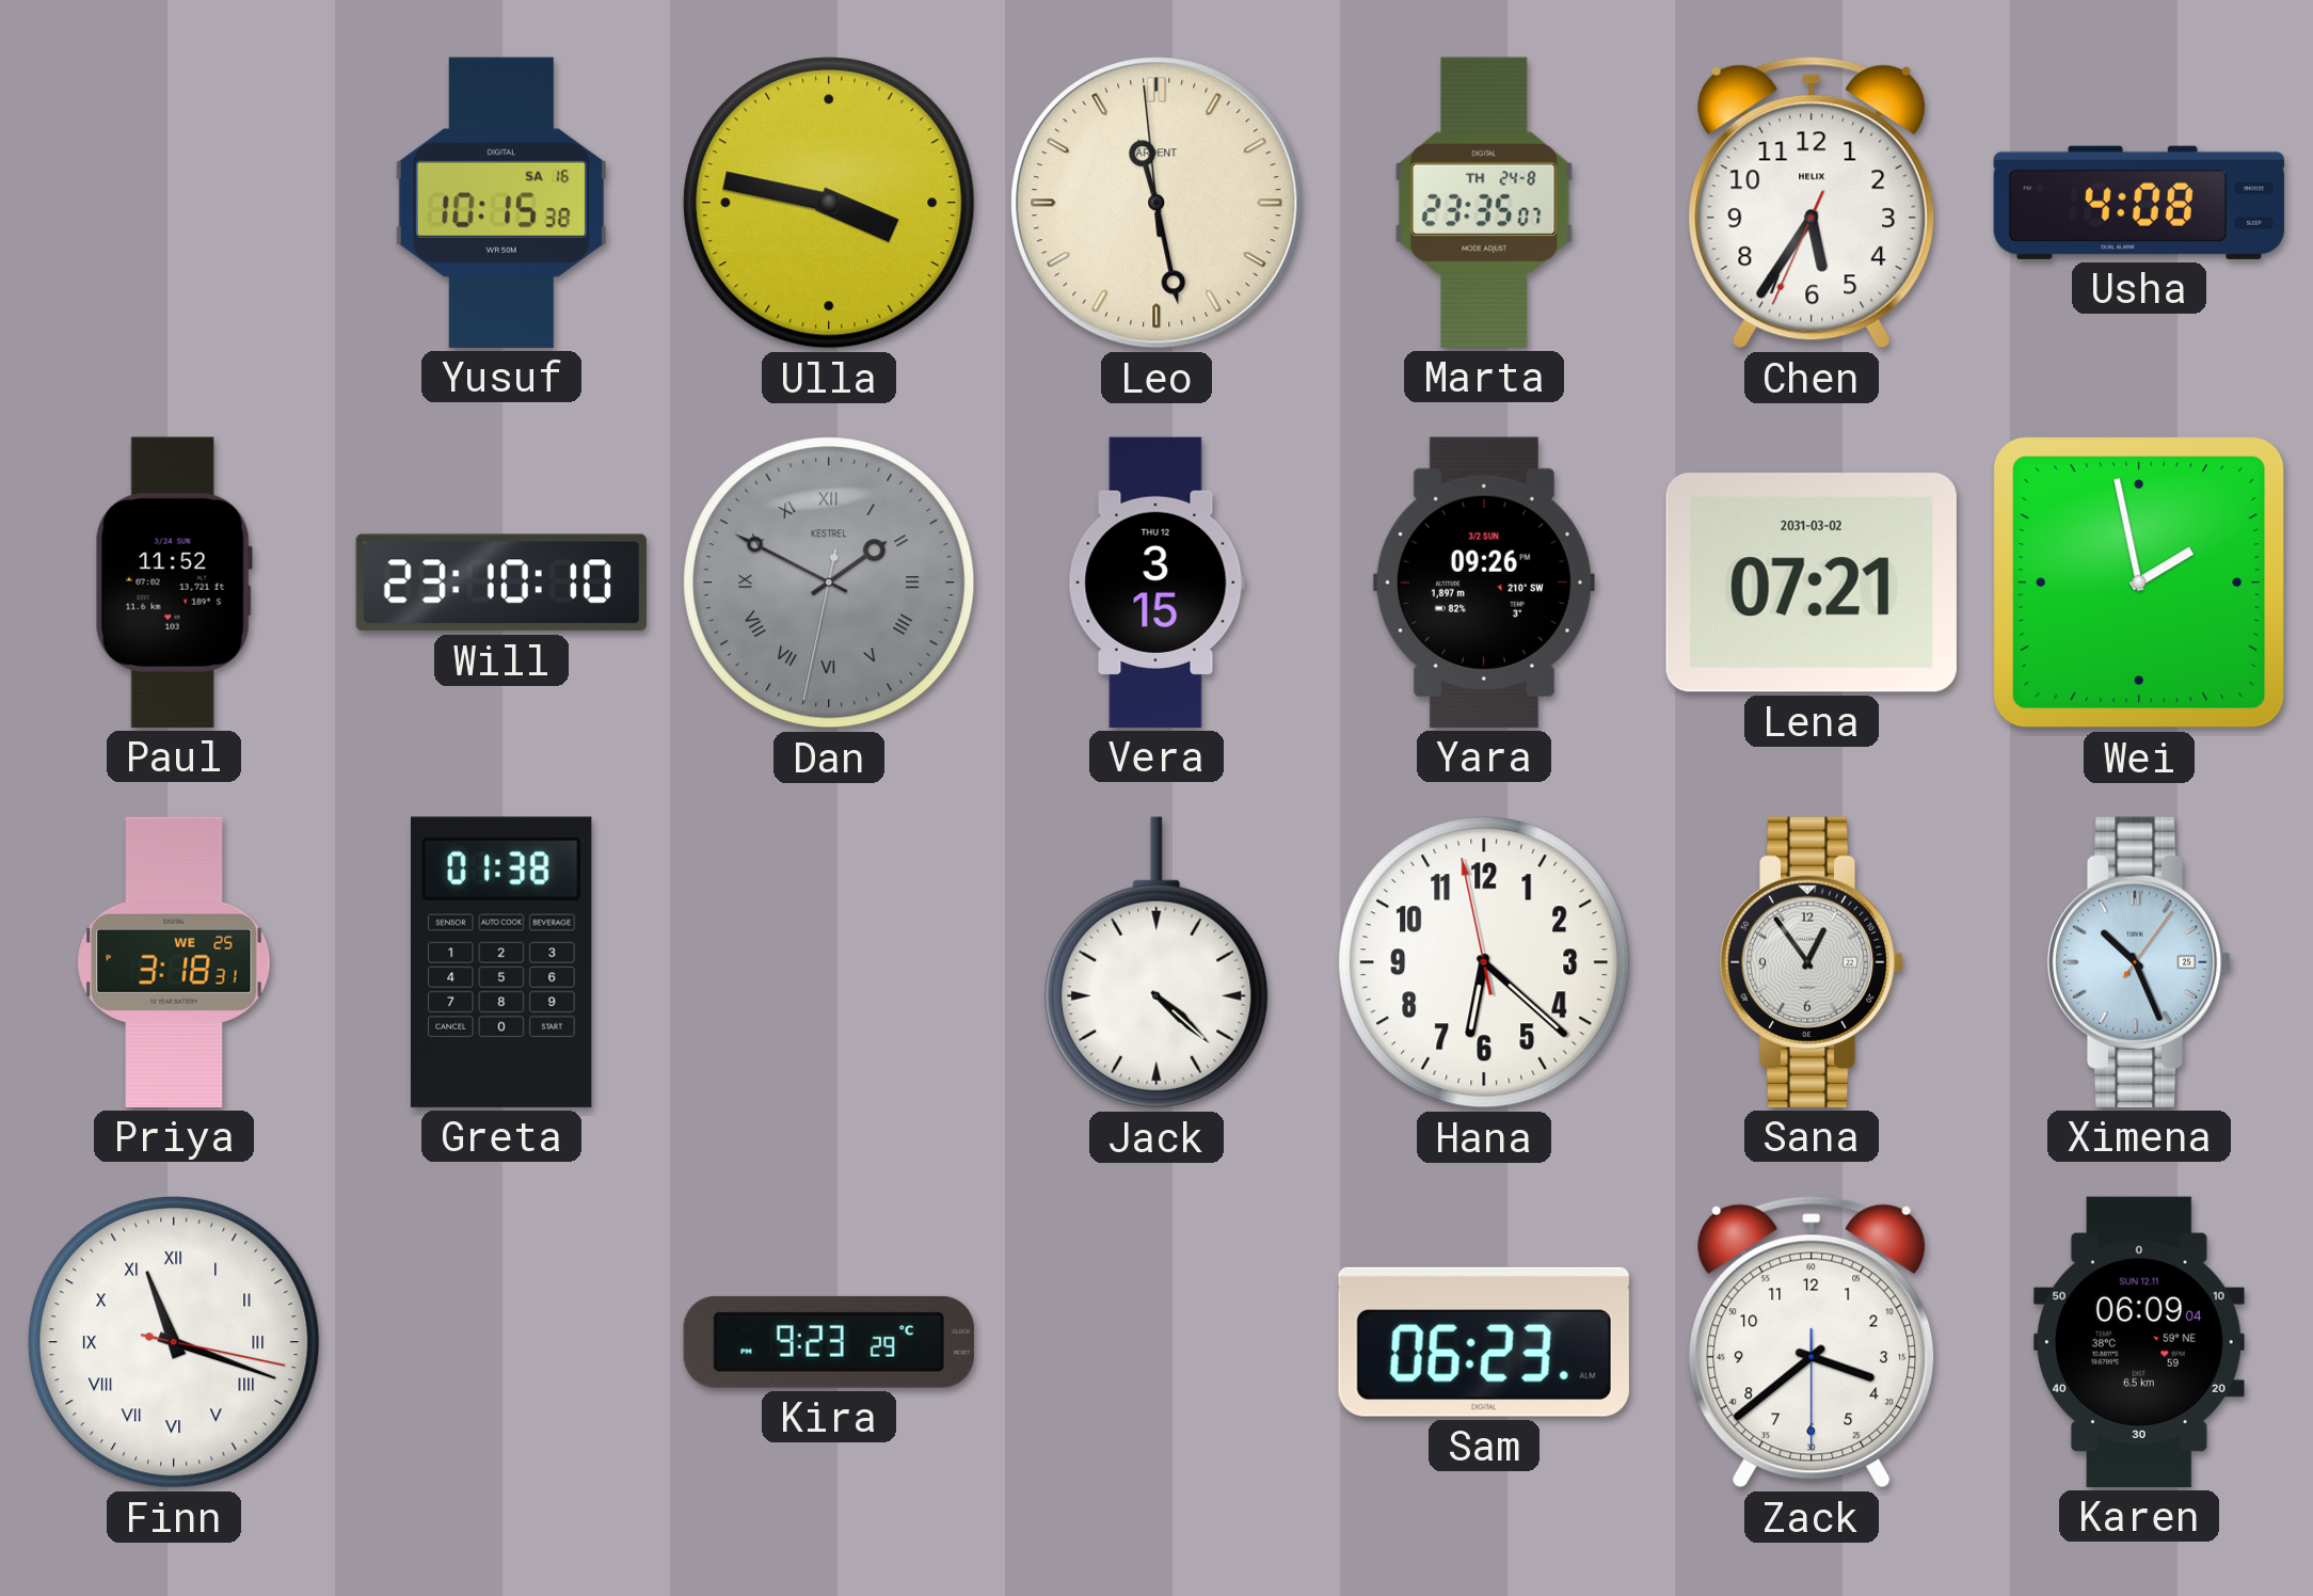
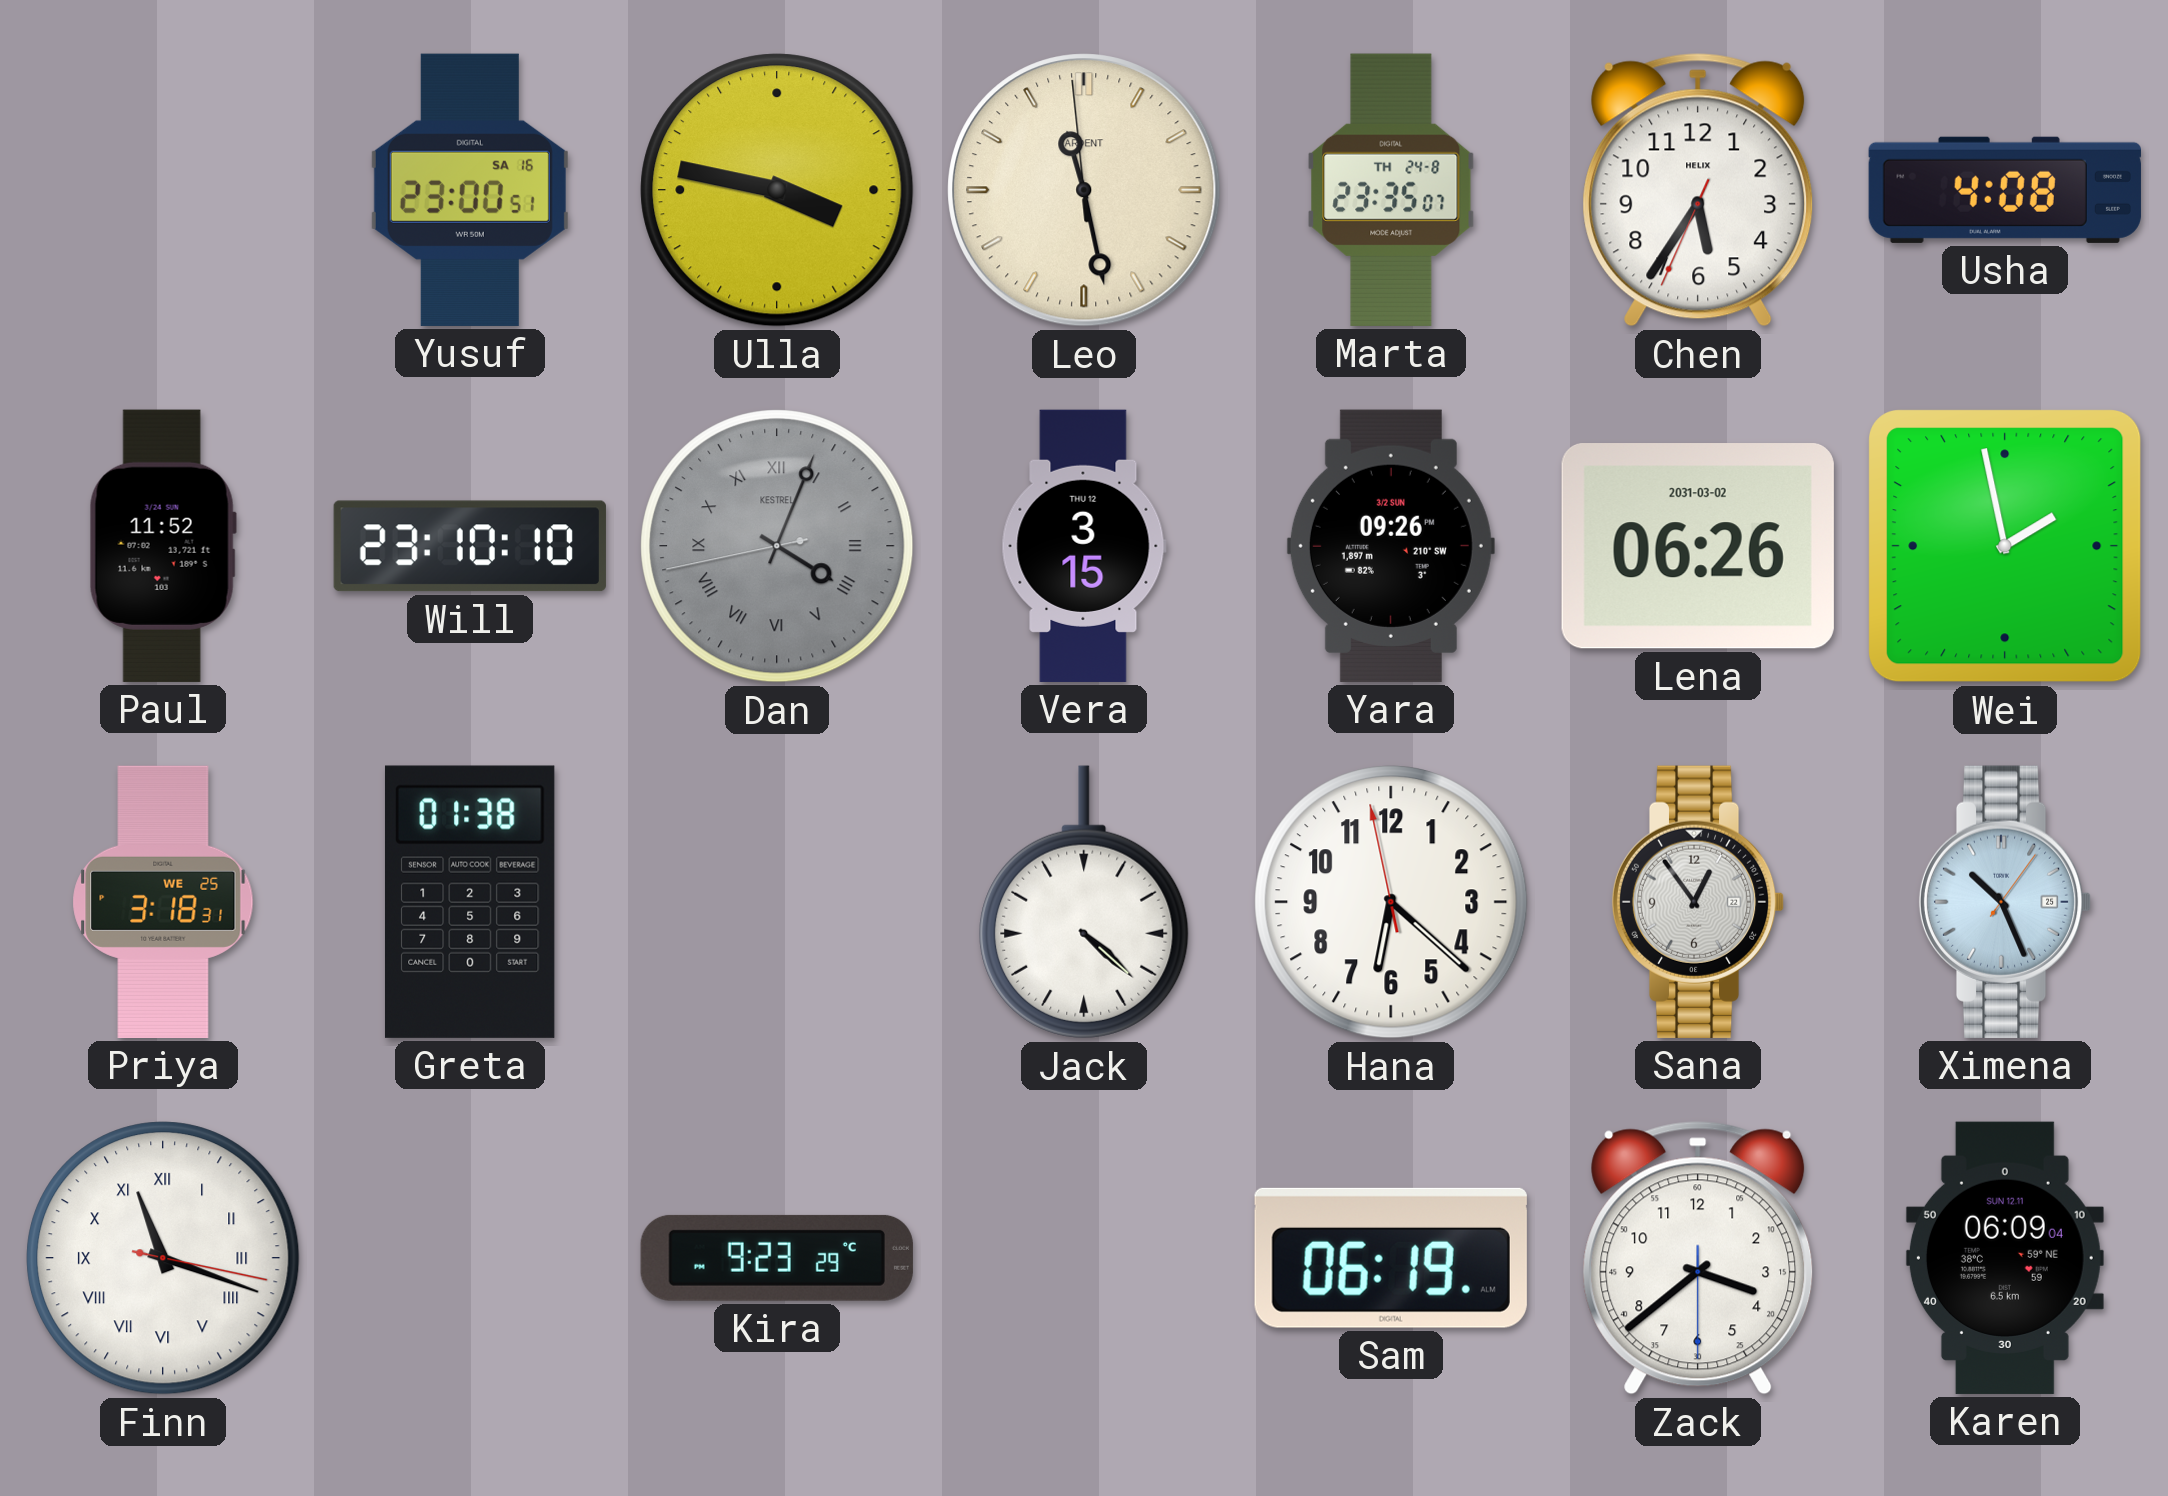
Yusuf: 10:15 -> 23:00
Dan: 1:49 -> 4:03
Lena: 07:21 -> 06:26
Sam: 06:23 -> 06:19
